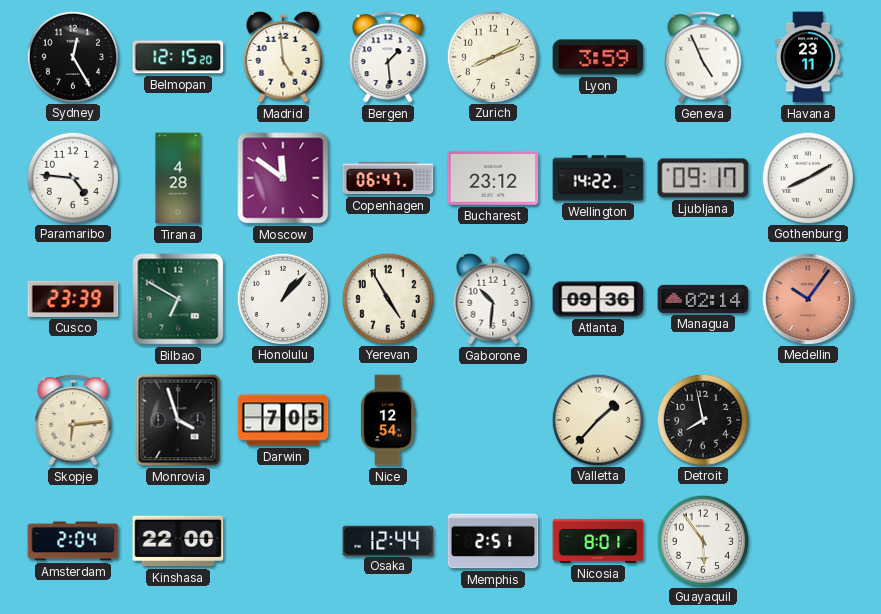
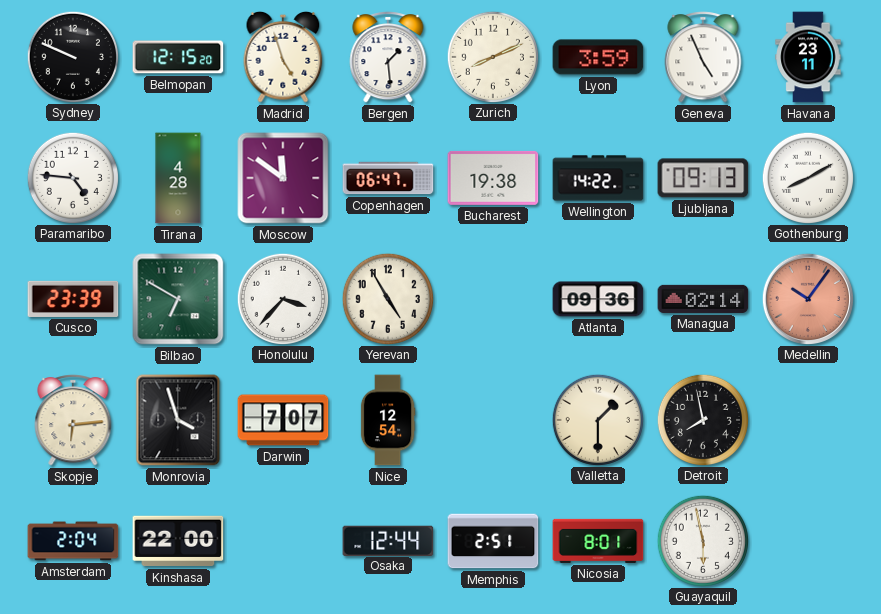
Sydney: 12:25 -> 9:49
Madrid: 4:59 -> 4:57
Bucharest: 23:12 -> 19:38
Ljubljana: 09:17 -> 09:13
Honolulu: 1:07 -> 3:37
Gaborone: 10:31 -> none
Darwin: 7:05 -> 7:07
Valletta: 1:37 -> 1:30
Guayaquil: 5:54 -> 5:58
